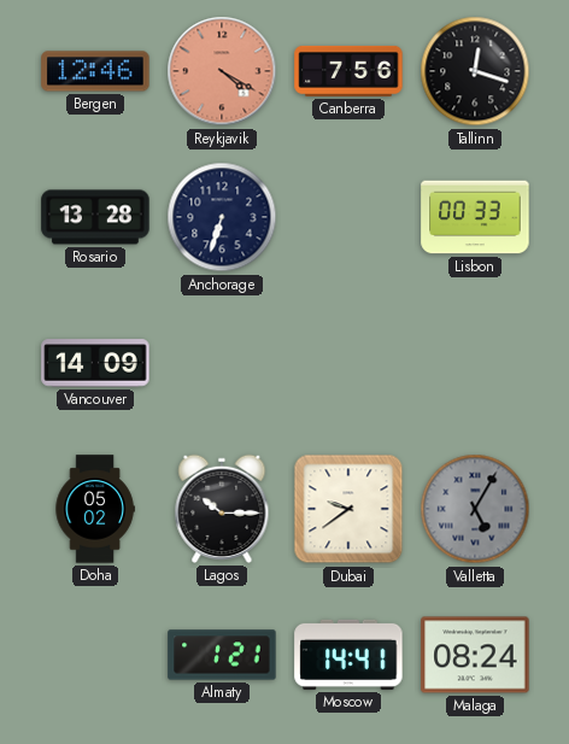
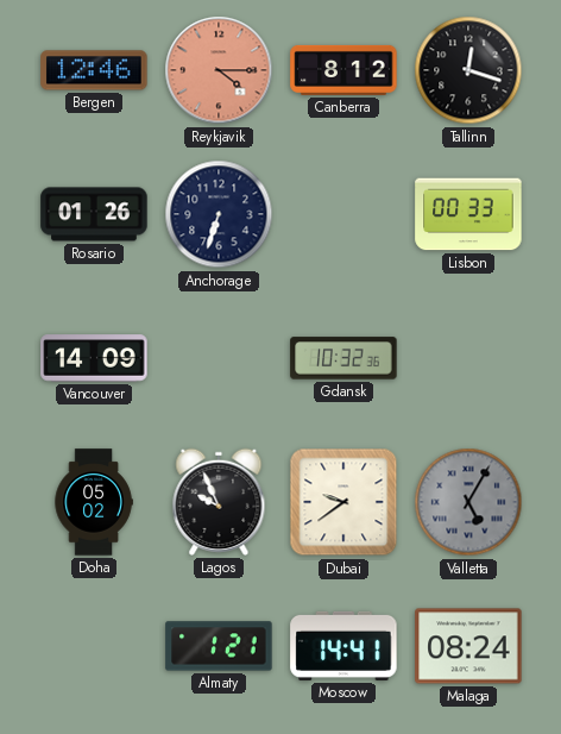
Reykjavik: 4:20 -> 4:15
Canberra: 7:56 -> 8:12
Rosario: 13:28 -> 01:26
Gdansk: none -> 10:32
Lagos: 10:15 -> 9:56
